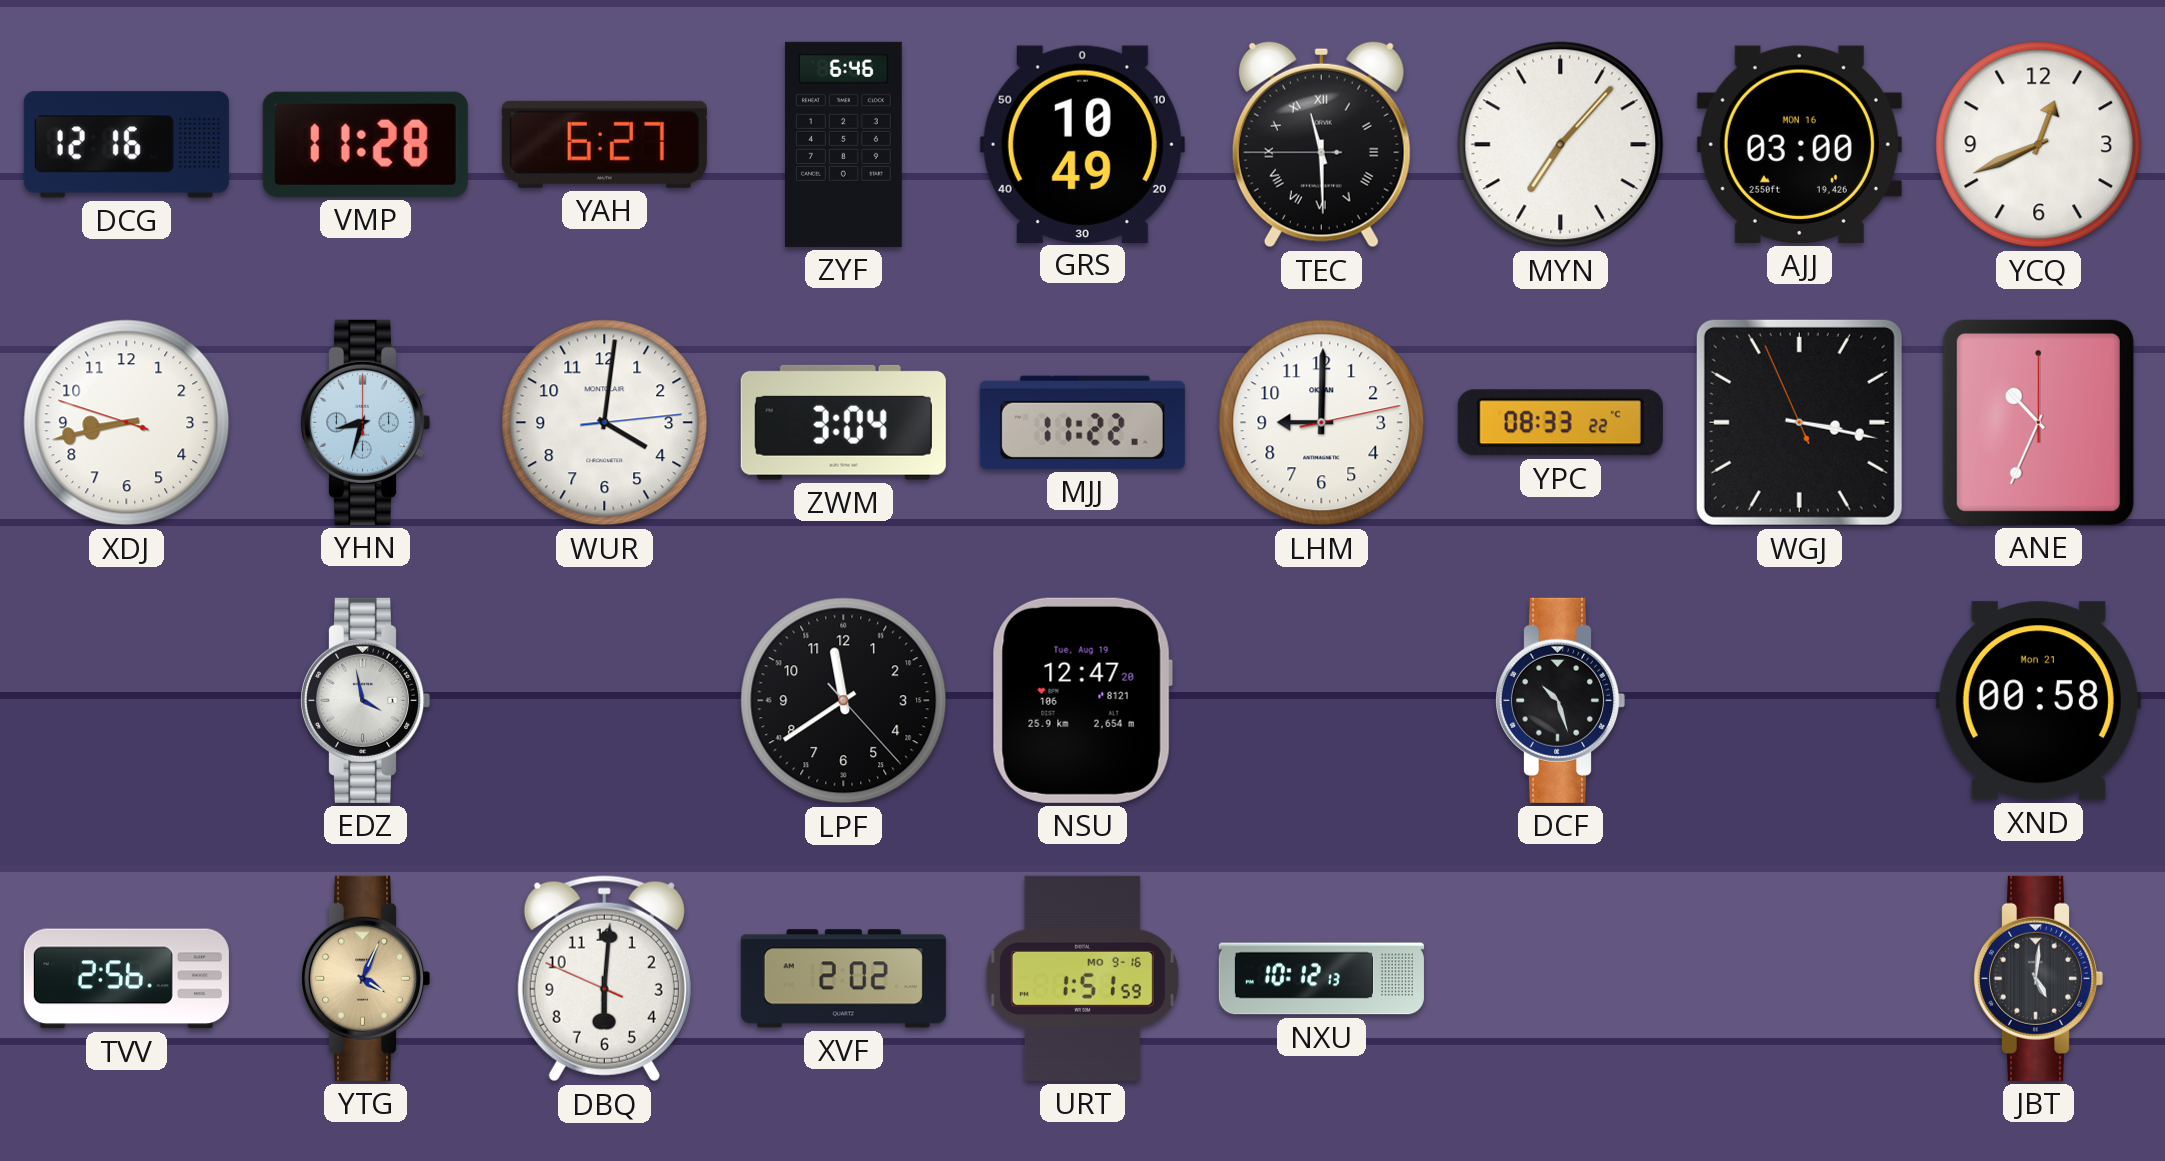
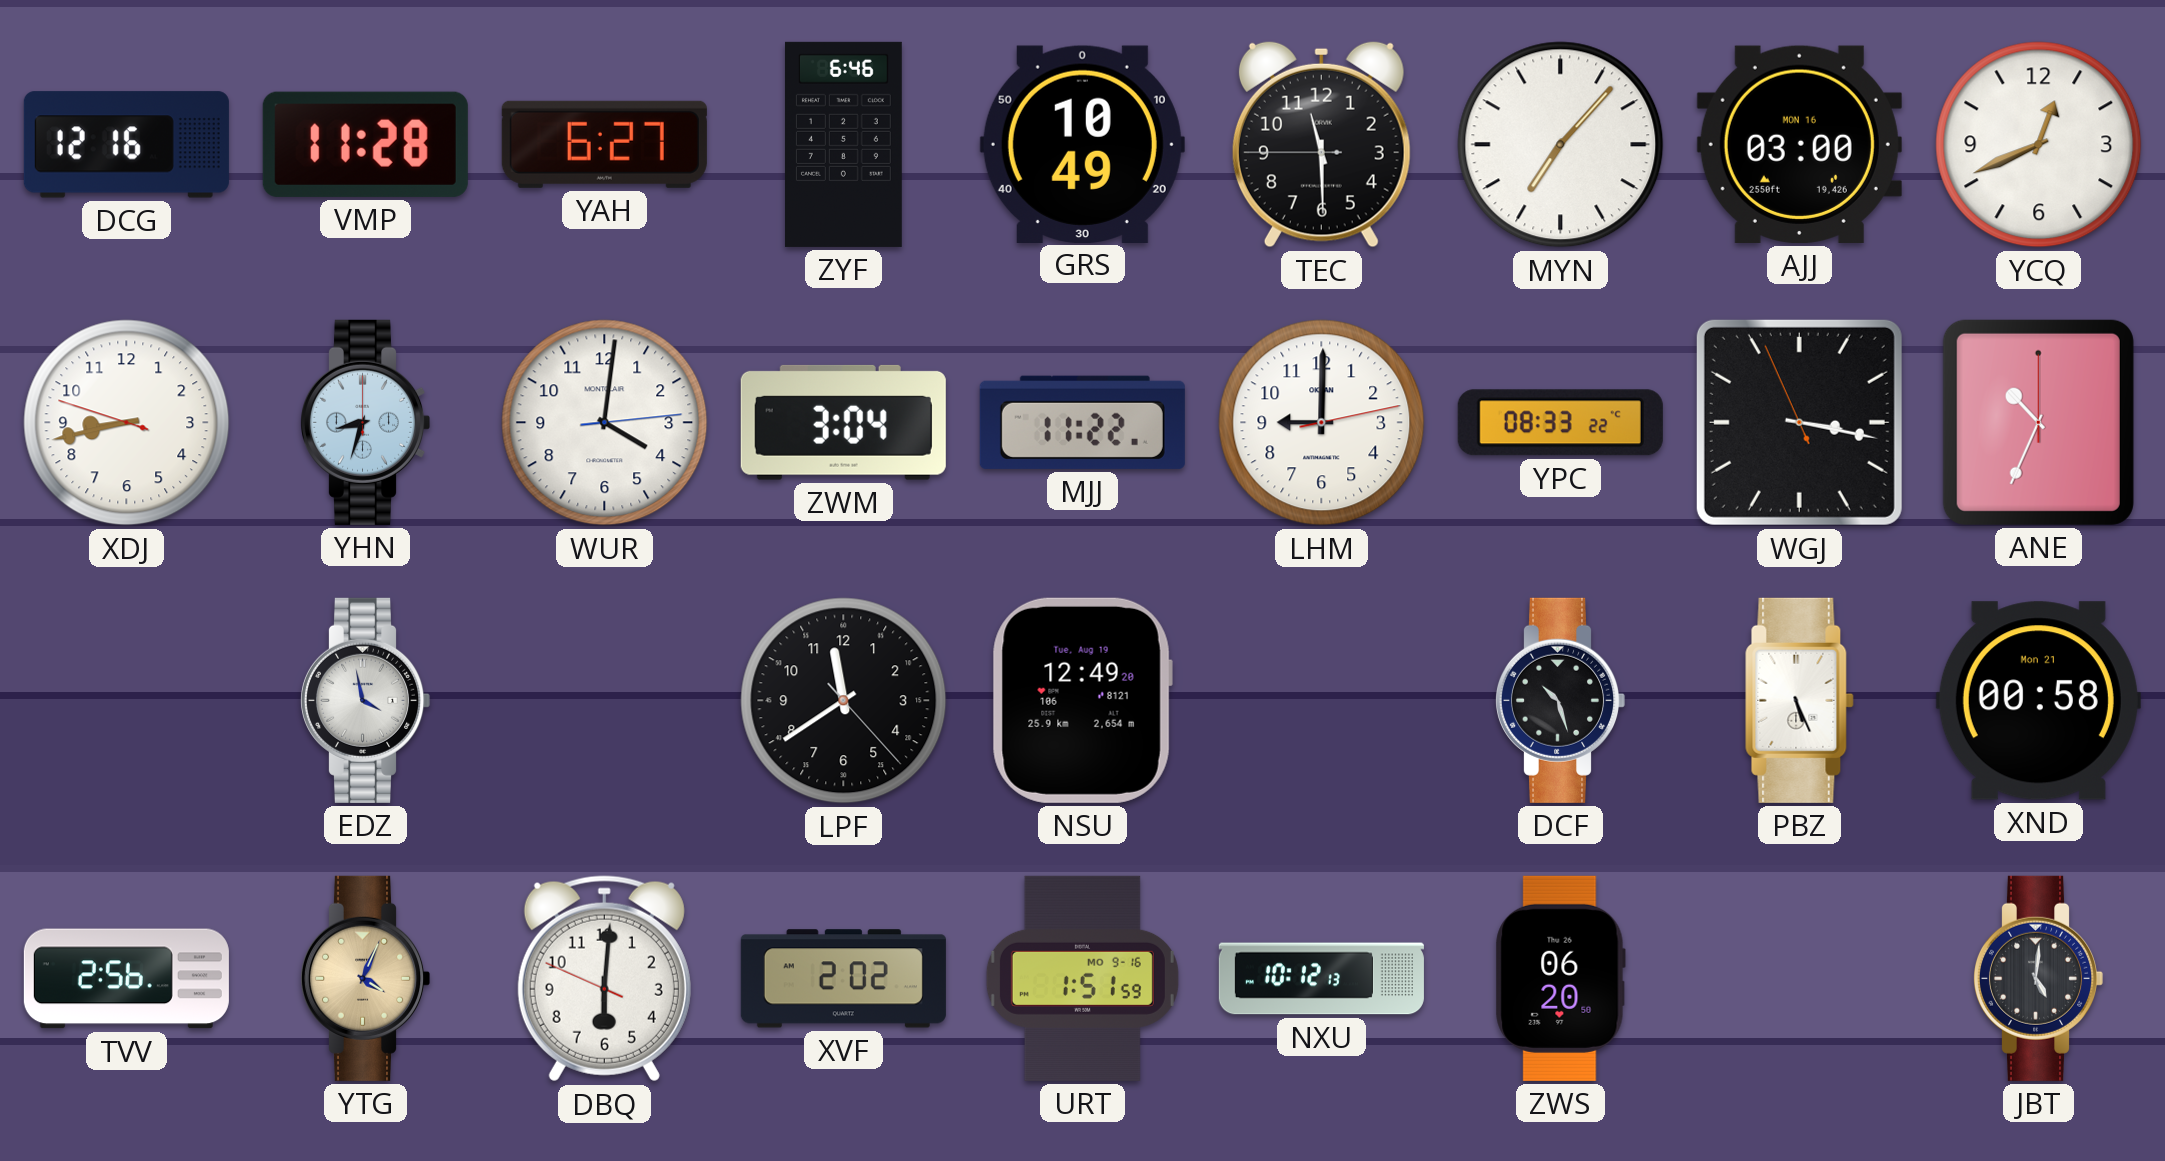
TEC numerals: Roman -> Arabic
NSU: 12:47 -> 12:49
PBZ: none -> 5:26
ZWS: none -> 06:20
